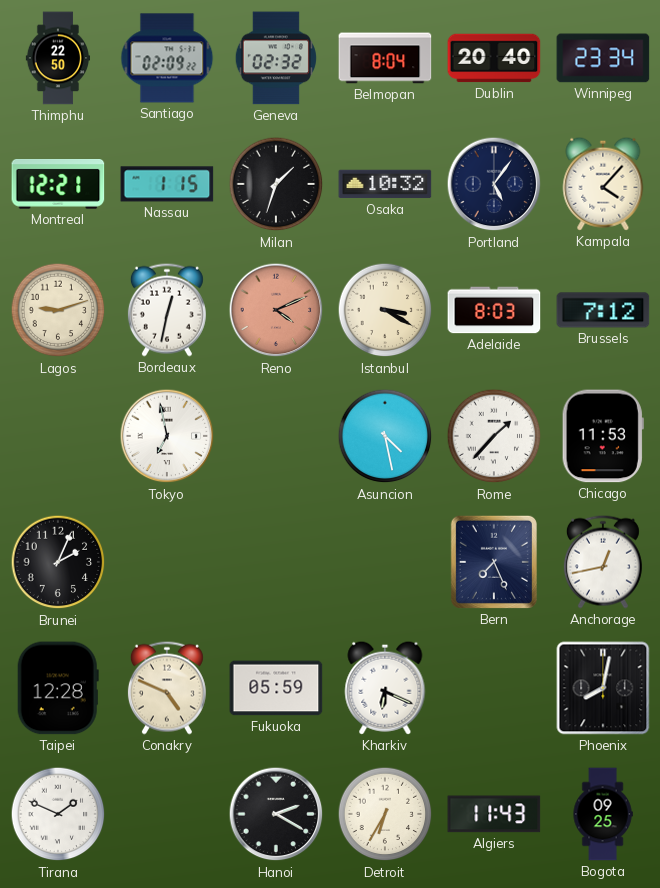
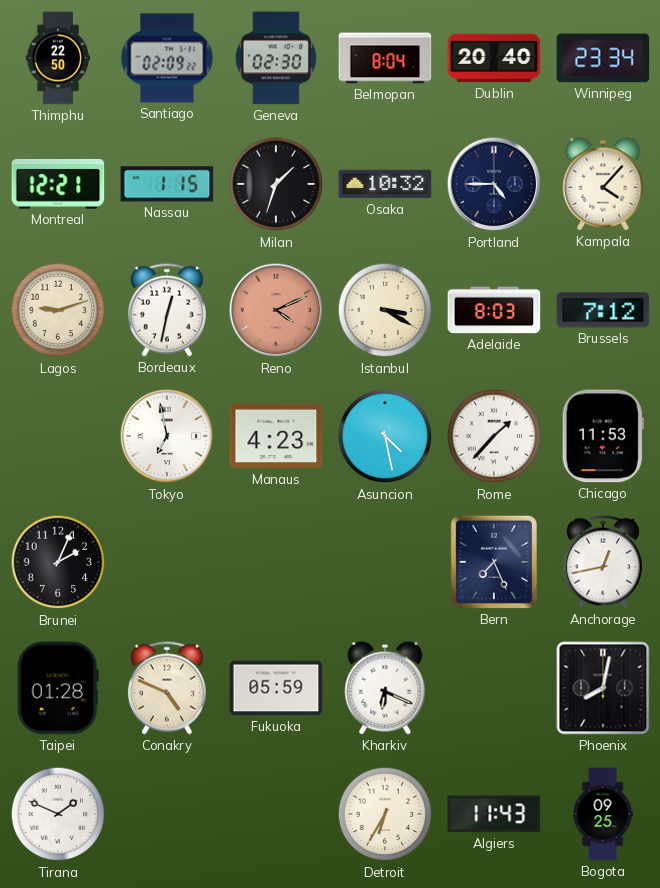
Geneva: 02:32 -> 02:30
Portland: 5:06 -> 4:45
Manaus: none -> 4:23
Taipei: 12:28 -> 01:28
Hanoi: 2:20 -> none
